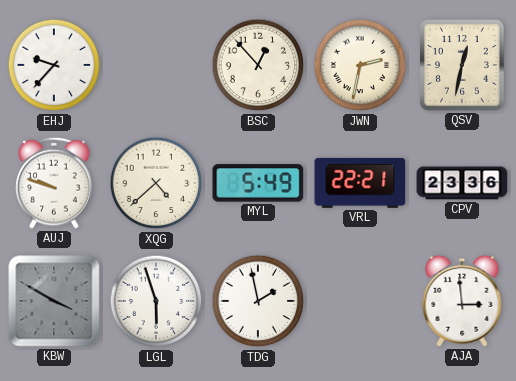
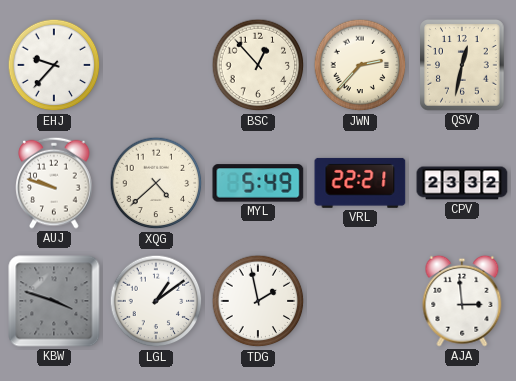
JWN: 2:32 -> 2:37
CPV: 23:36 -> 23:32
KBW: 3:50 -> 3:48
LGL: 5:57 -> 1:09
